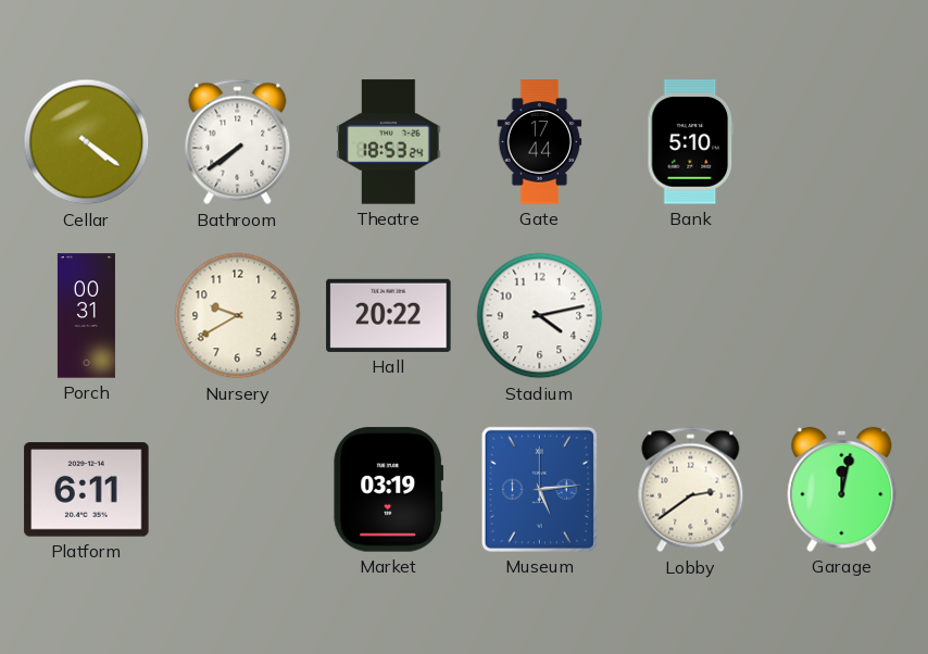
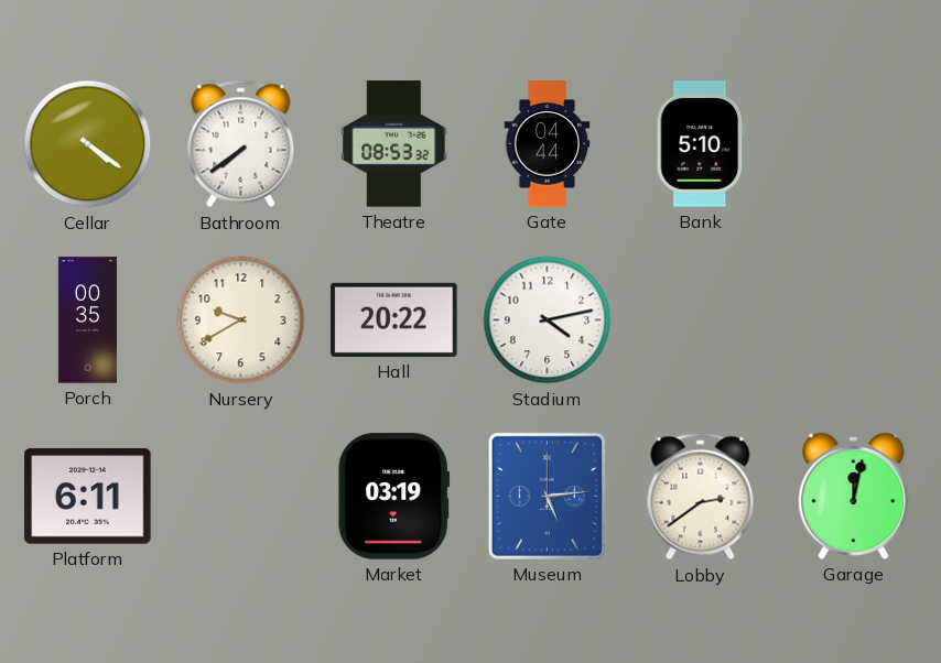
Theatre: 18:53 -> 08:53
Gate: 17:44 -> 04:44
Porch: 00:31 -> 00:35
